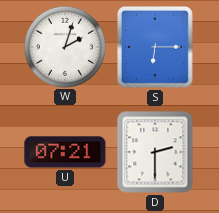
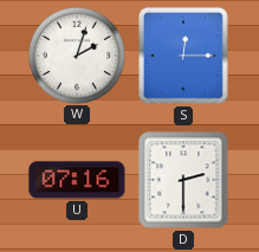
S: 6:15 -> 12:15
U: 07:21 -> 07:16
